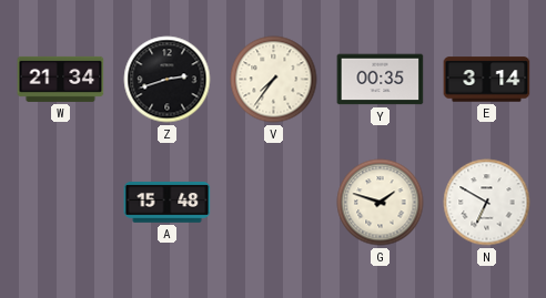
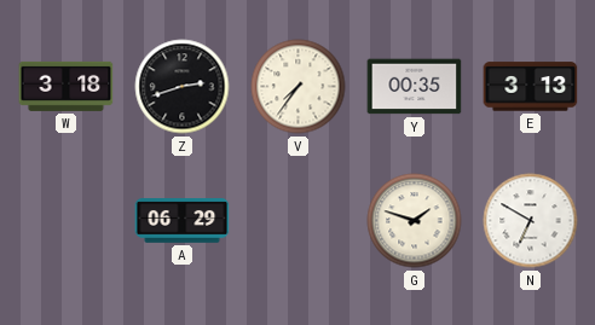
W: 21:34 -> 3:18
E: 3:14 -> 3:13
A: 15:48 -> 06:29
